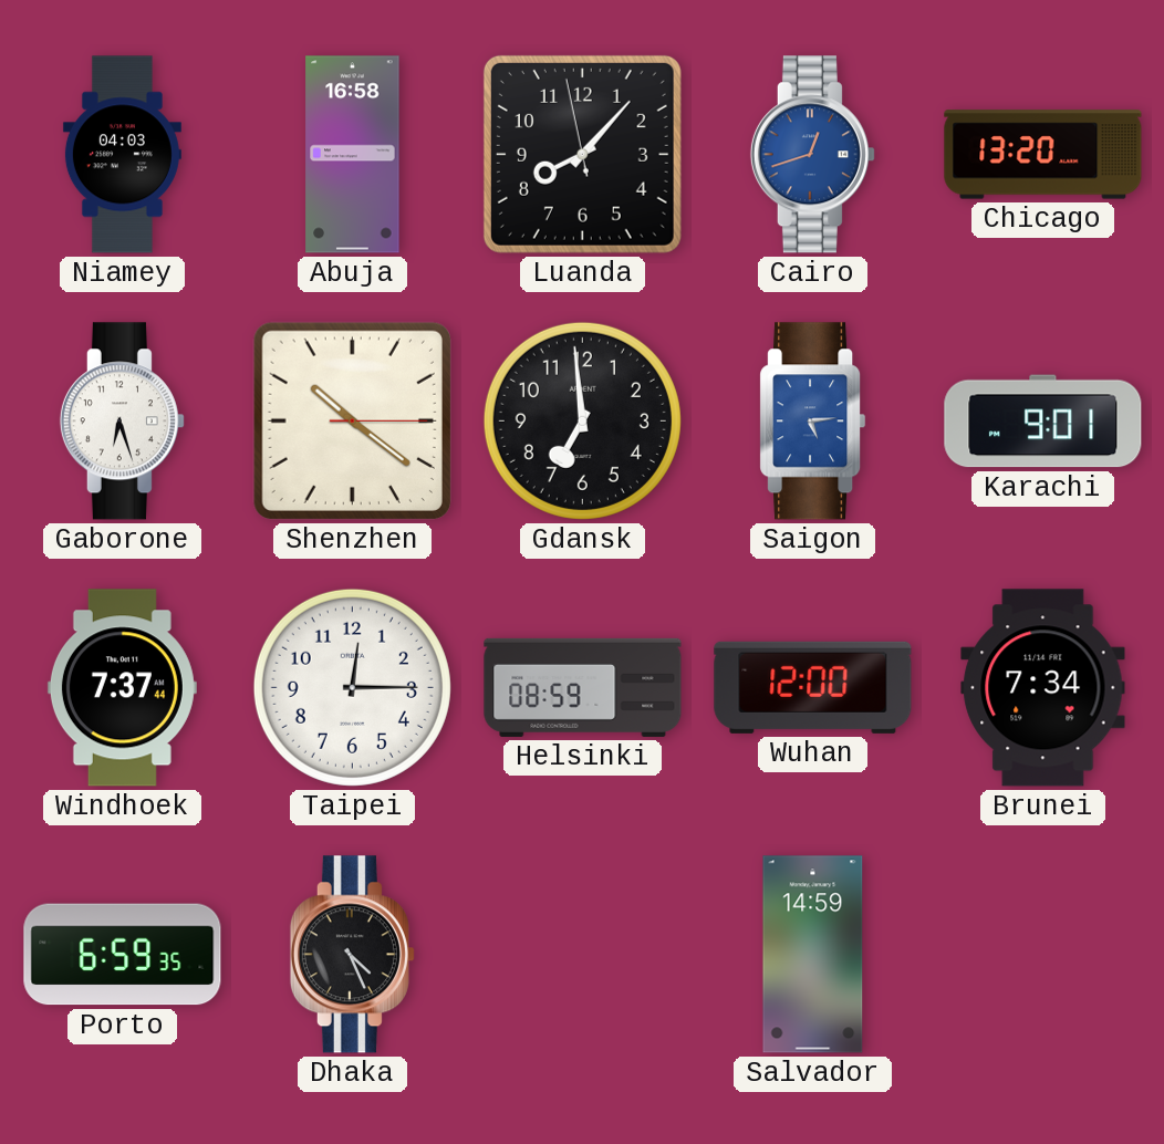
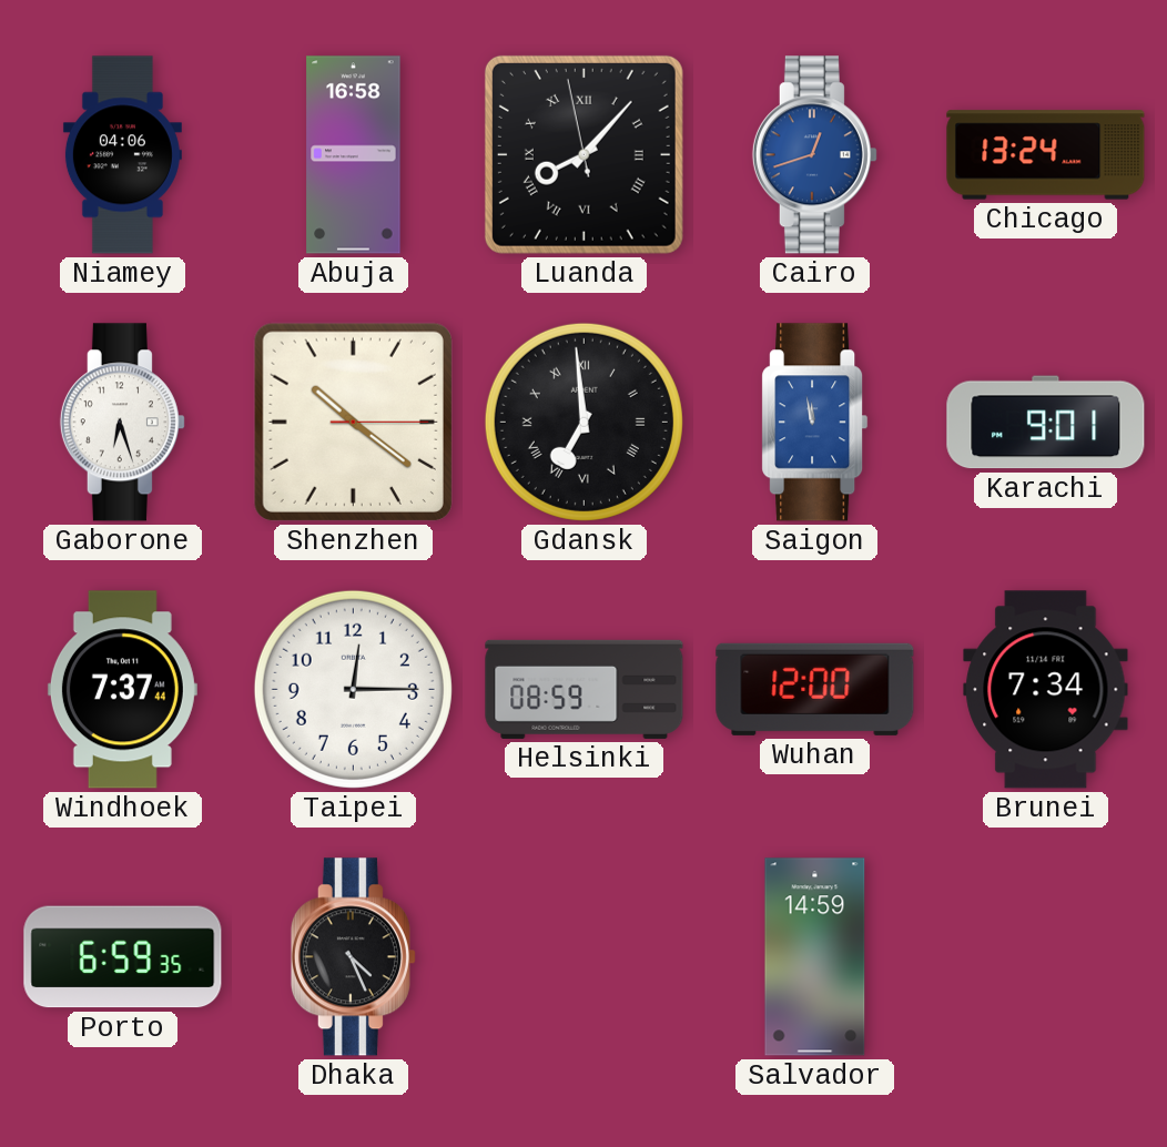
Niamey: 04:03 -> 04:06
Luanda numerals: Arabic -> Roman
Chicago: 13:20 -> 13:24
Gdansk numerals: Arabic -> Roman
Saigon: 5:14 -> 11:58
